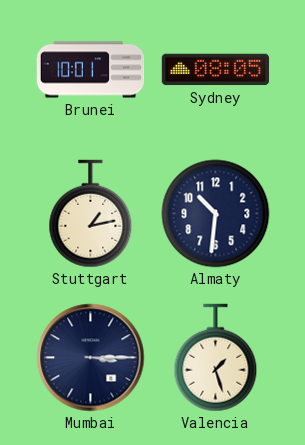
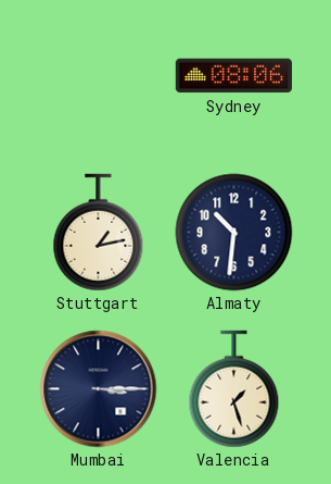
Brunei: 10:01 -> none
Sydney: 08:05 -> 08:06
